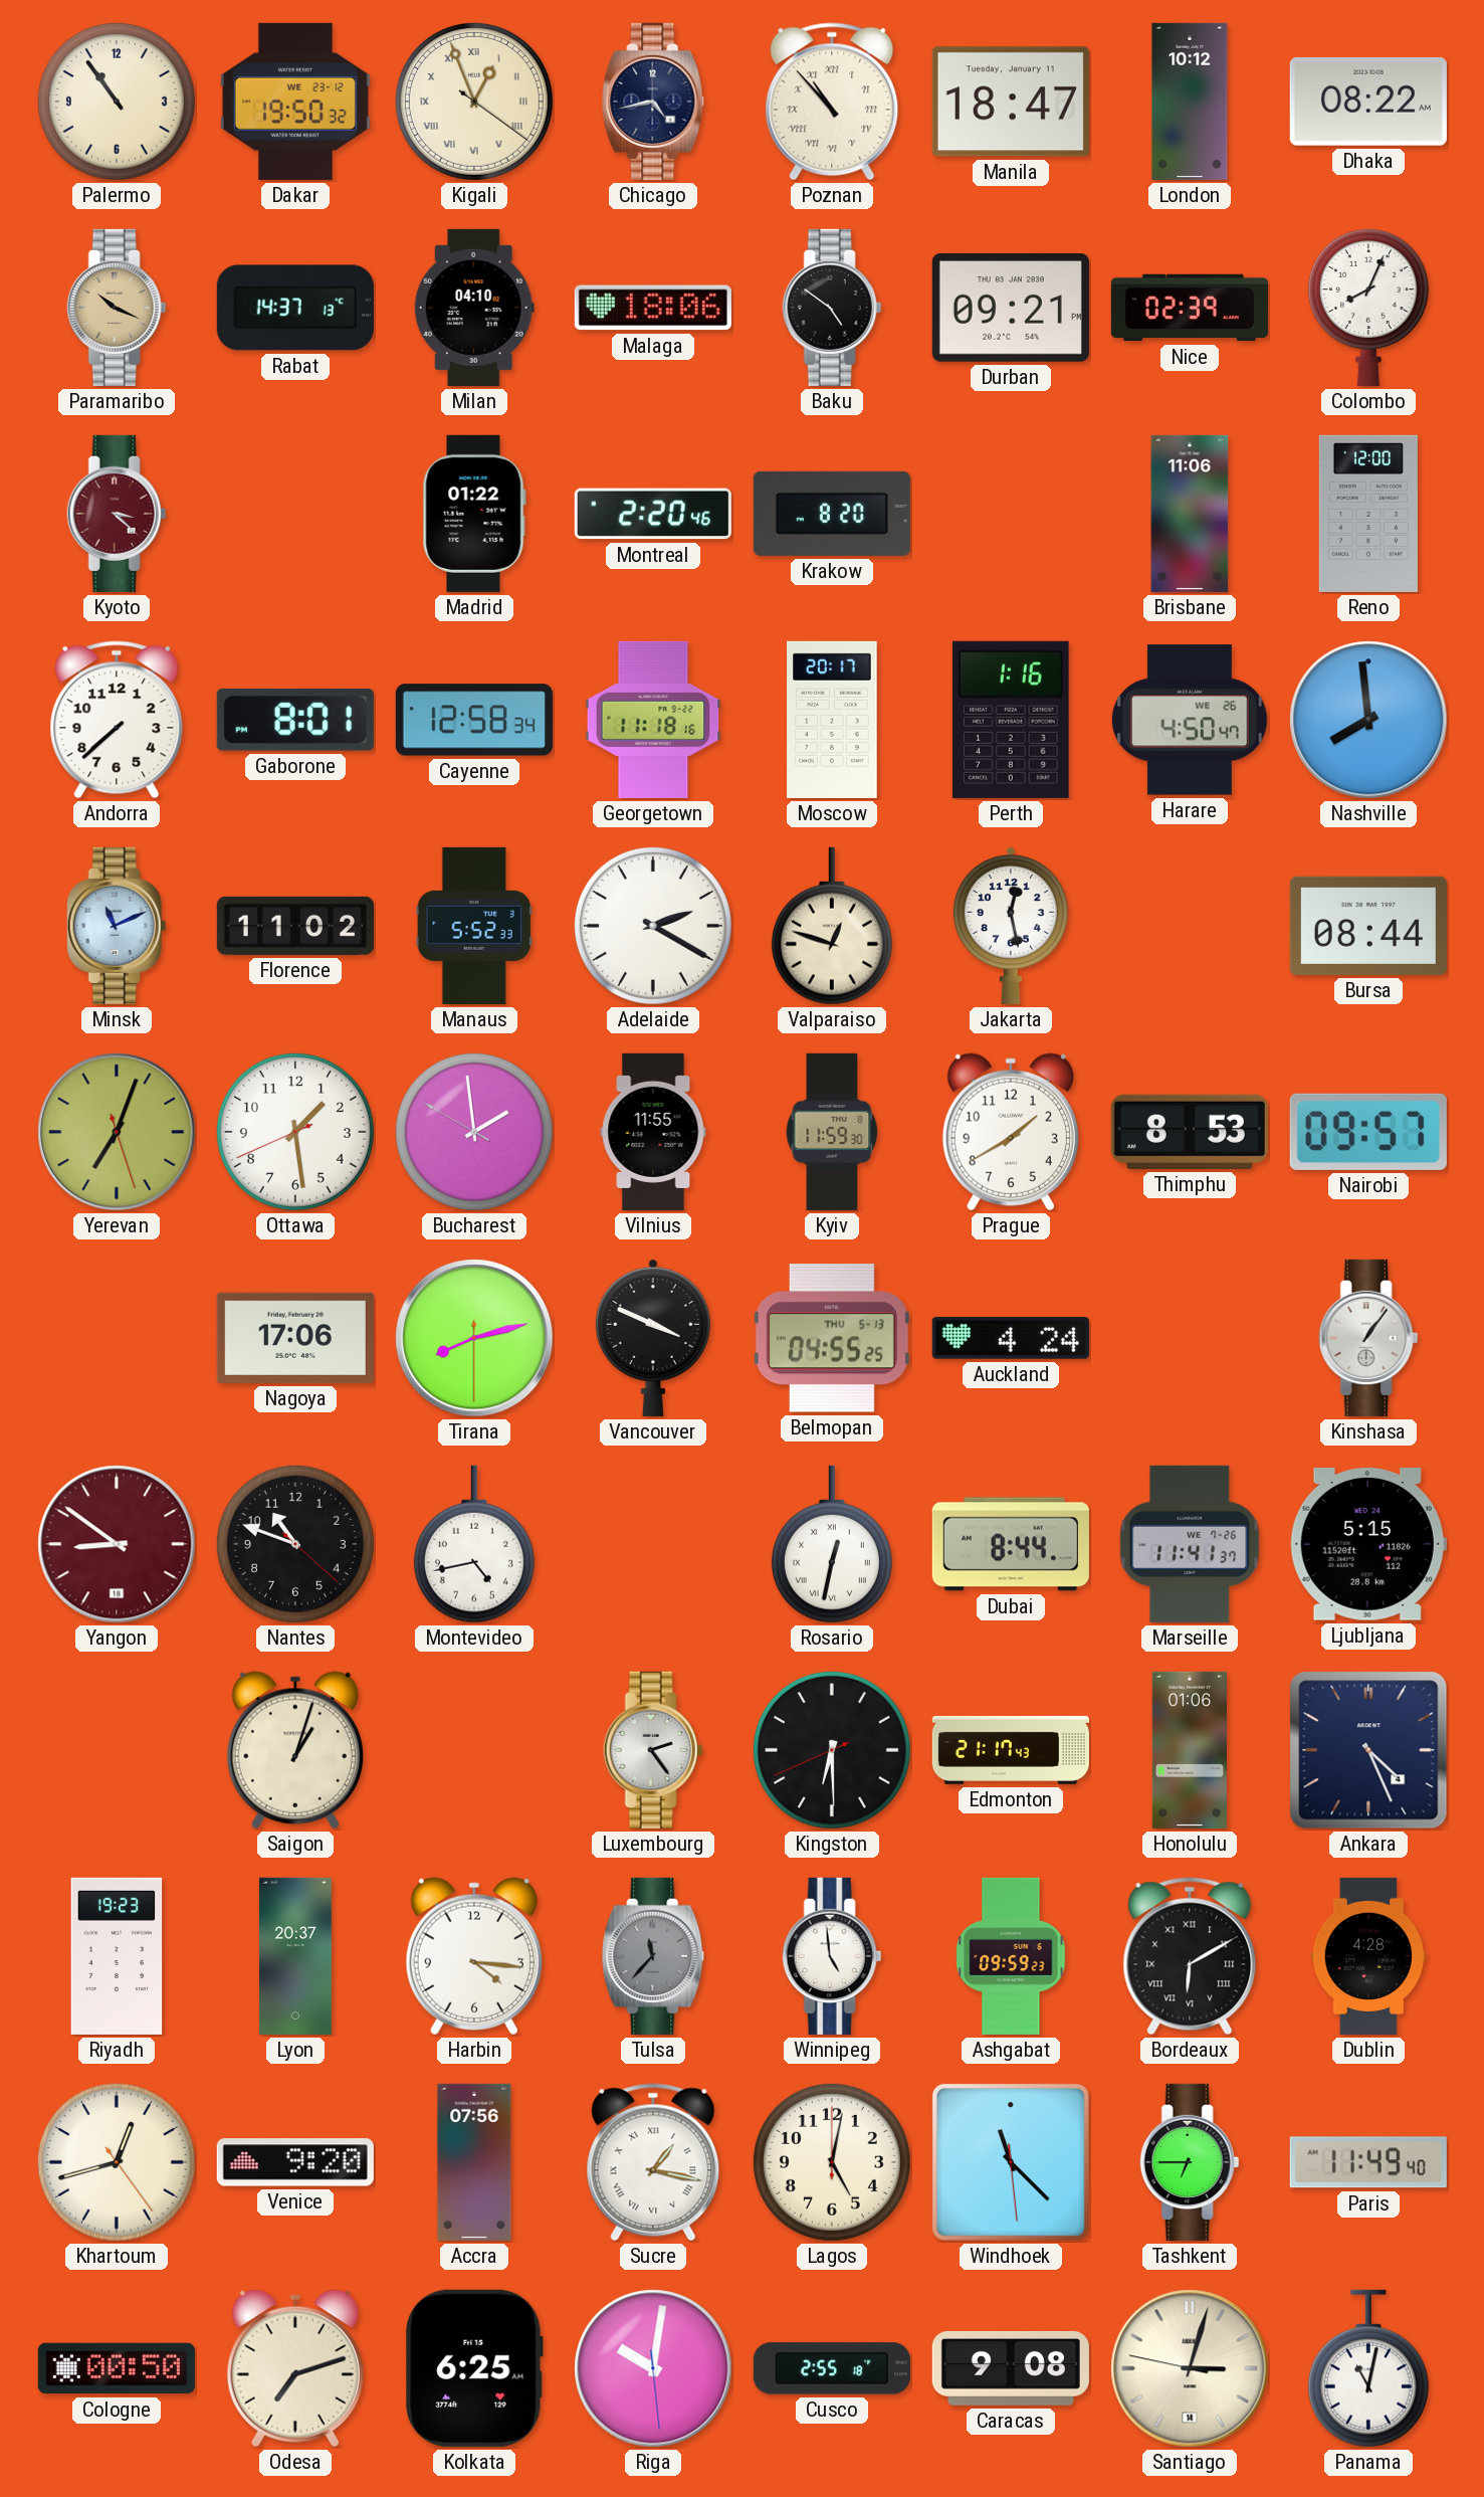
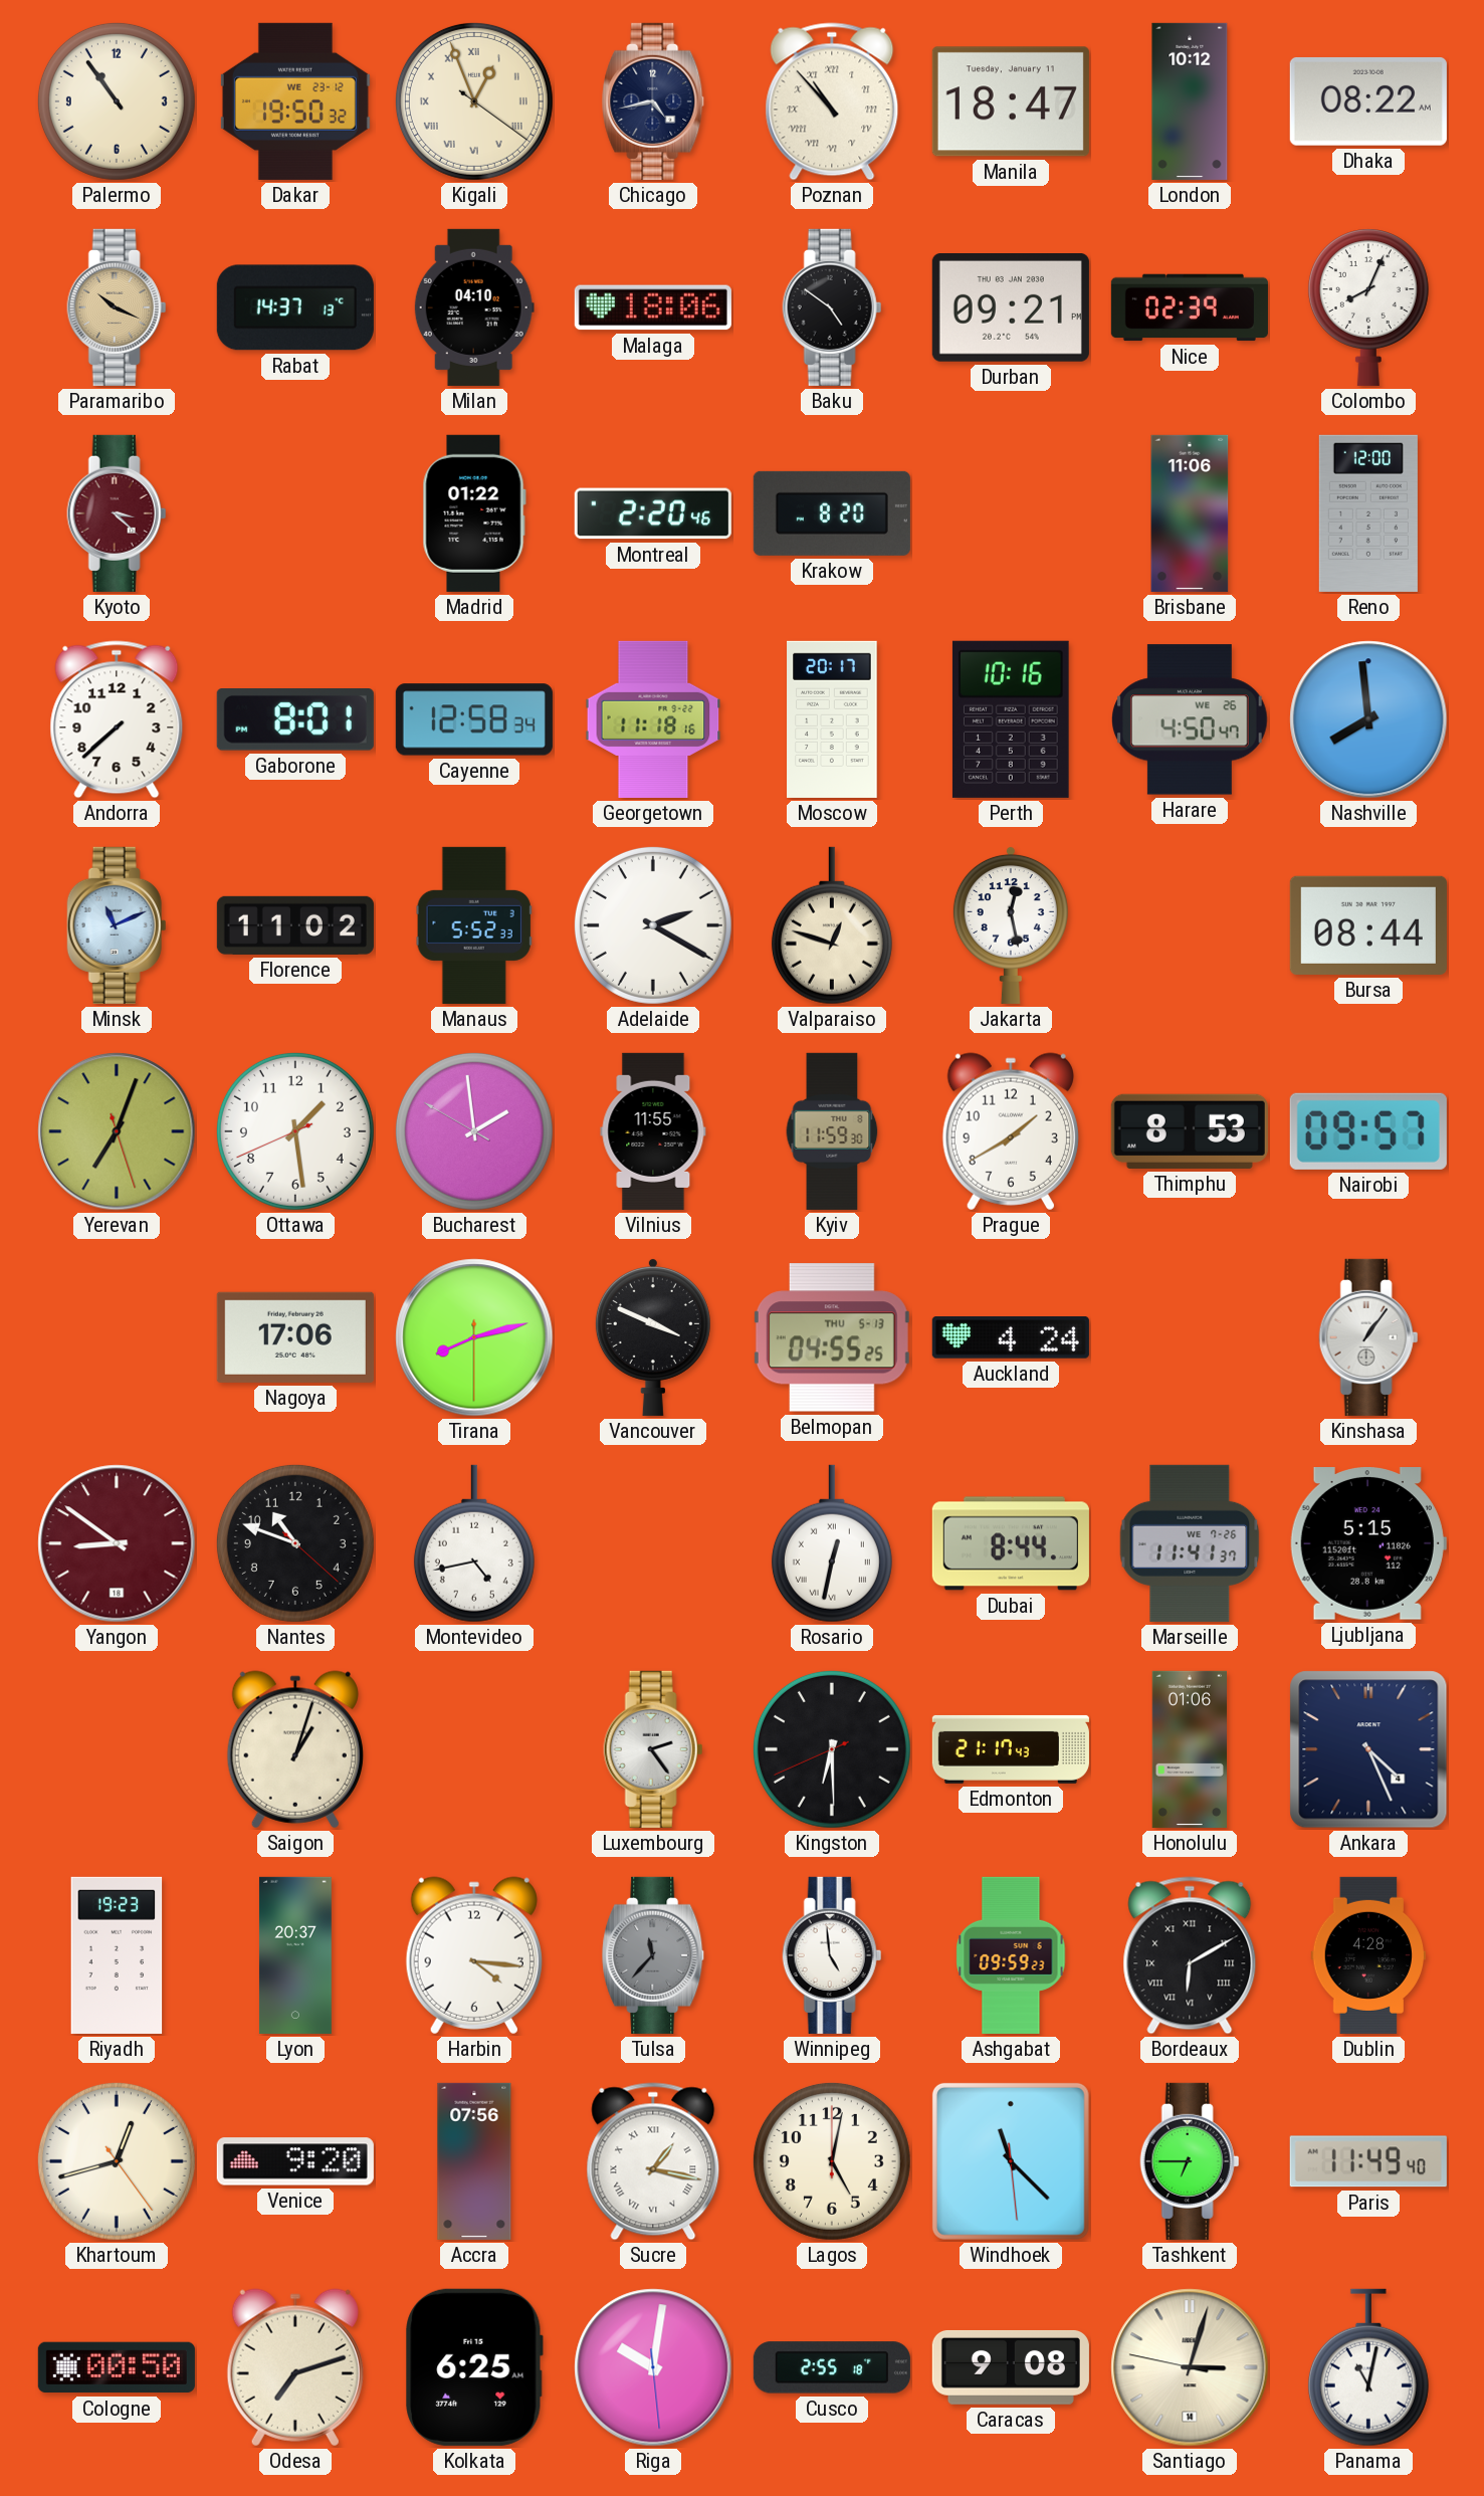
Perth: 1:16 -> 10:16
